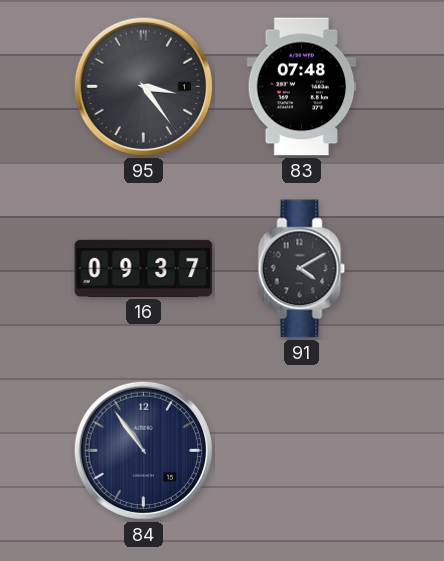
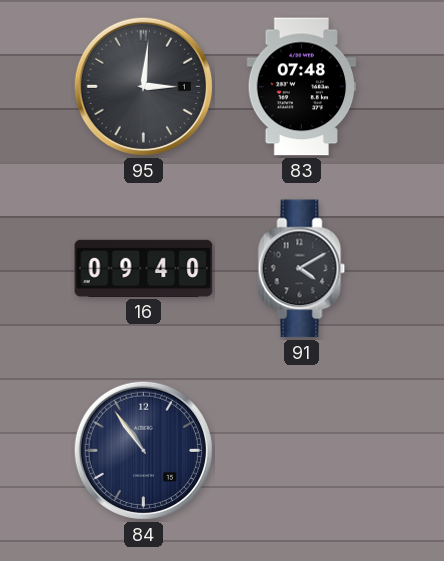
95: 3:24 -> 3:01
16: 09:37 -> 09:40
